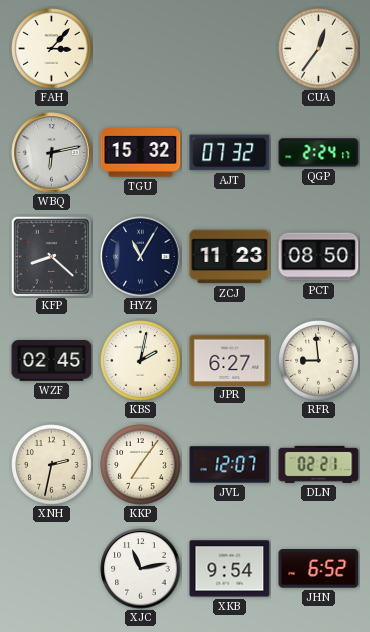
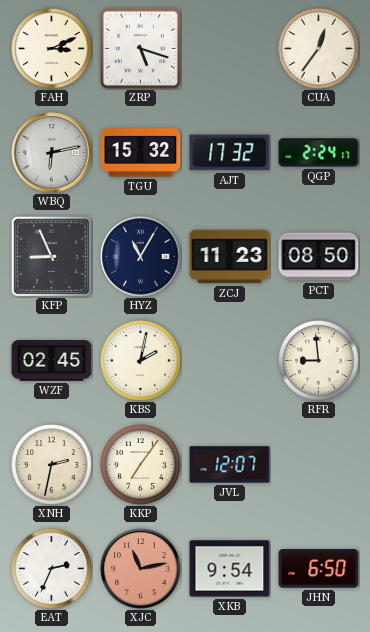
FAH: 3:07 -> 3:11
ZRP: none -> 5:18
AJT: 07:32 -> 17:32
KFP: 8:22 -> 8:56
JPR: 6:27 -> none
DLN: 02:21 -> none
EAT: none -> 2:34
XJC dial: white -> salmon
JHN: 6:52 -> 6:50
